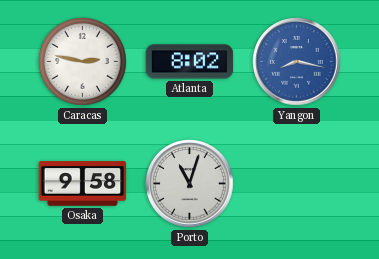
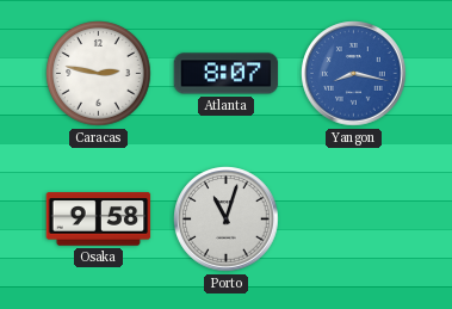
Atlanta: 8:02 -> 8:07
